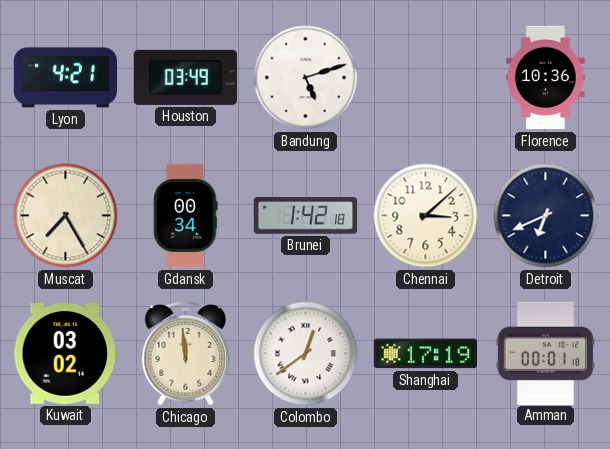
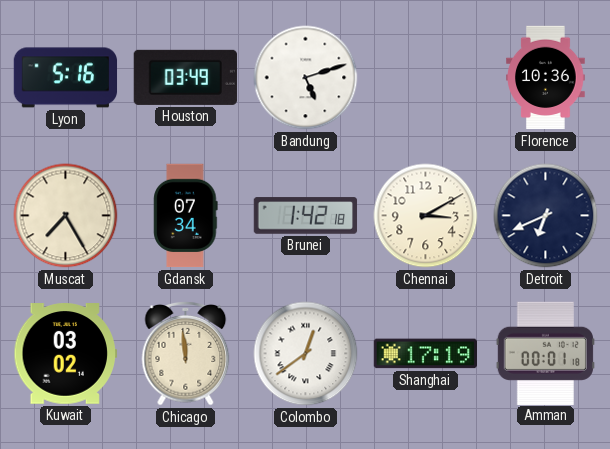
Lyon: 4:21 -> 5:16
Gdansk: 00:34 -> 07:34
Chennai: 3:08 -> 3:10
